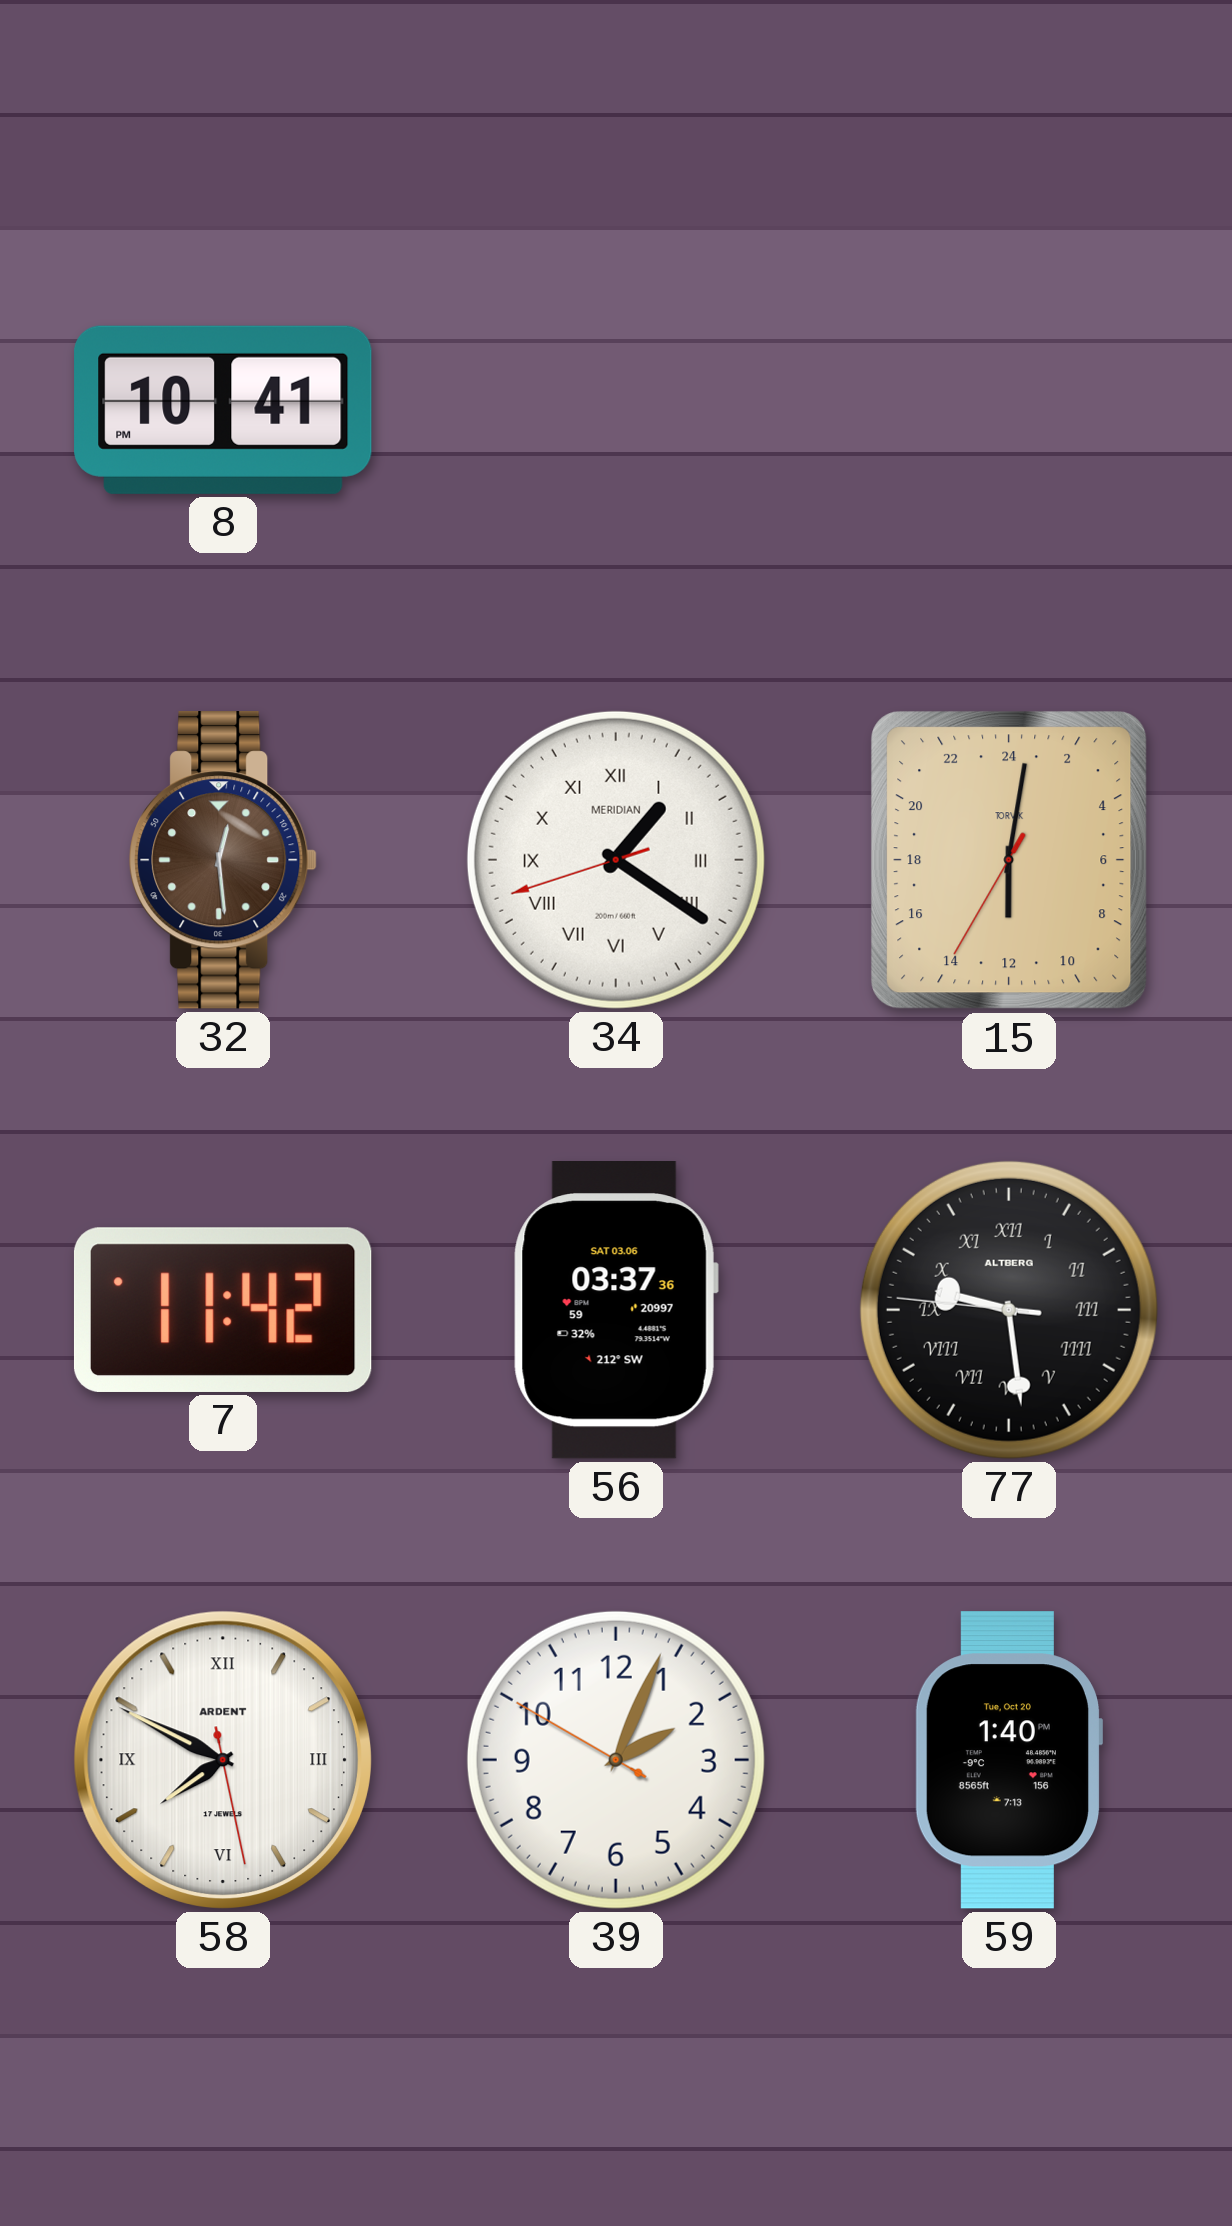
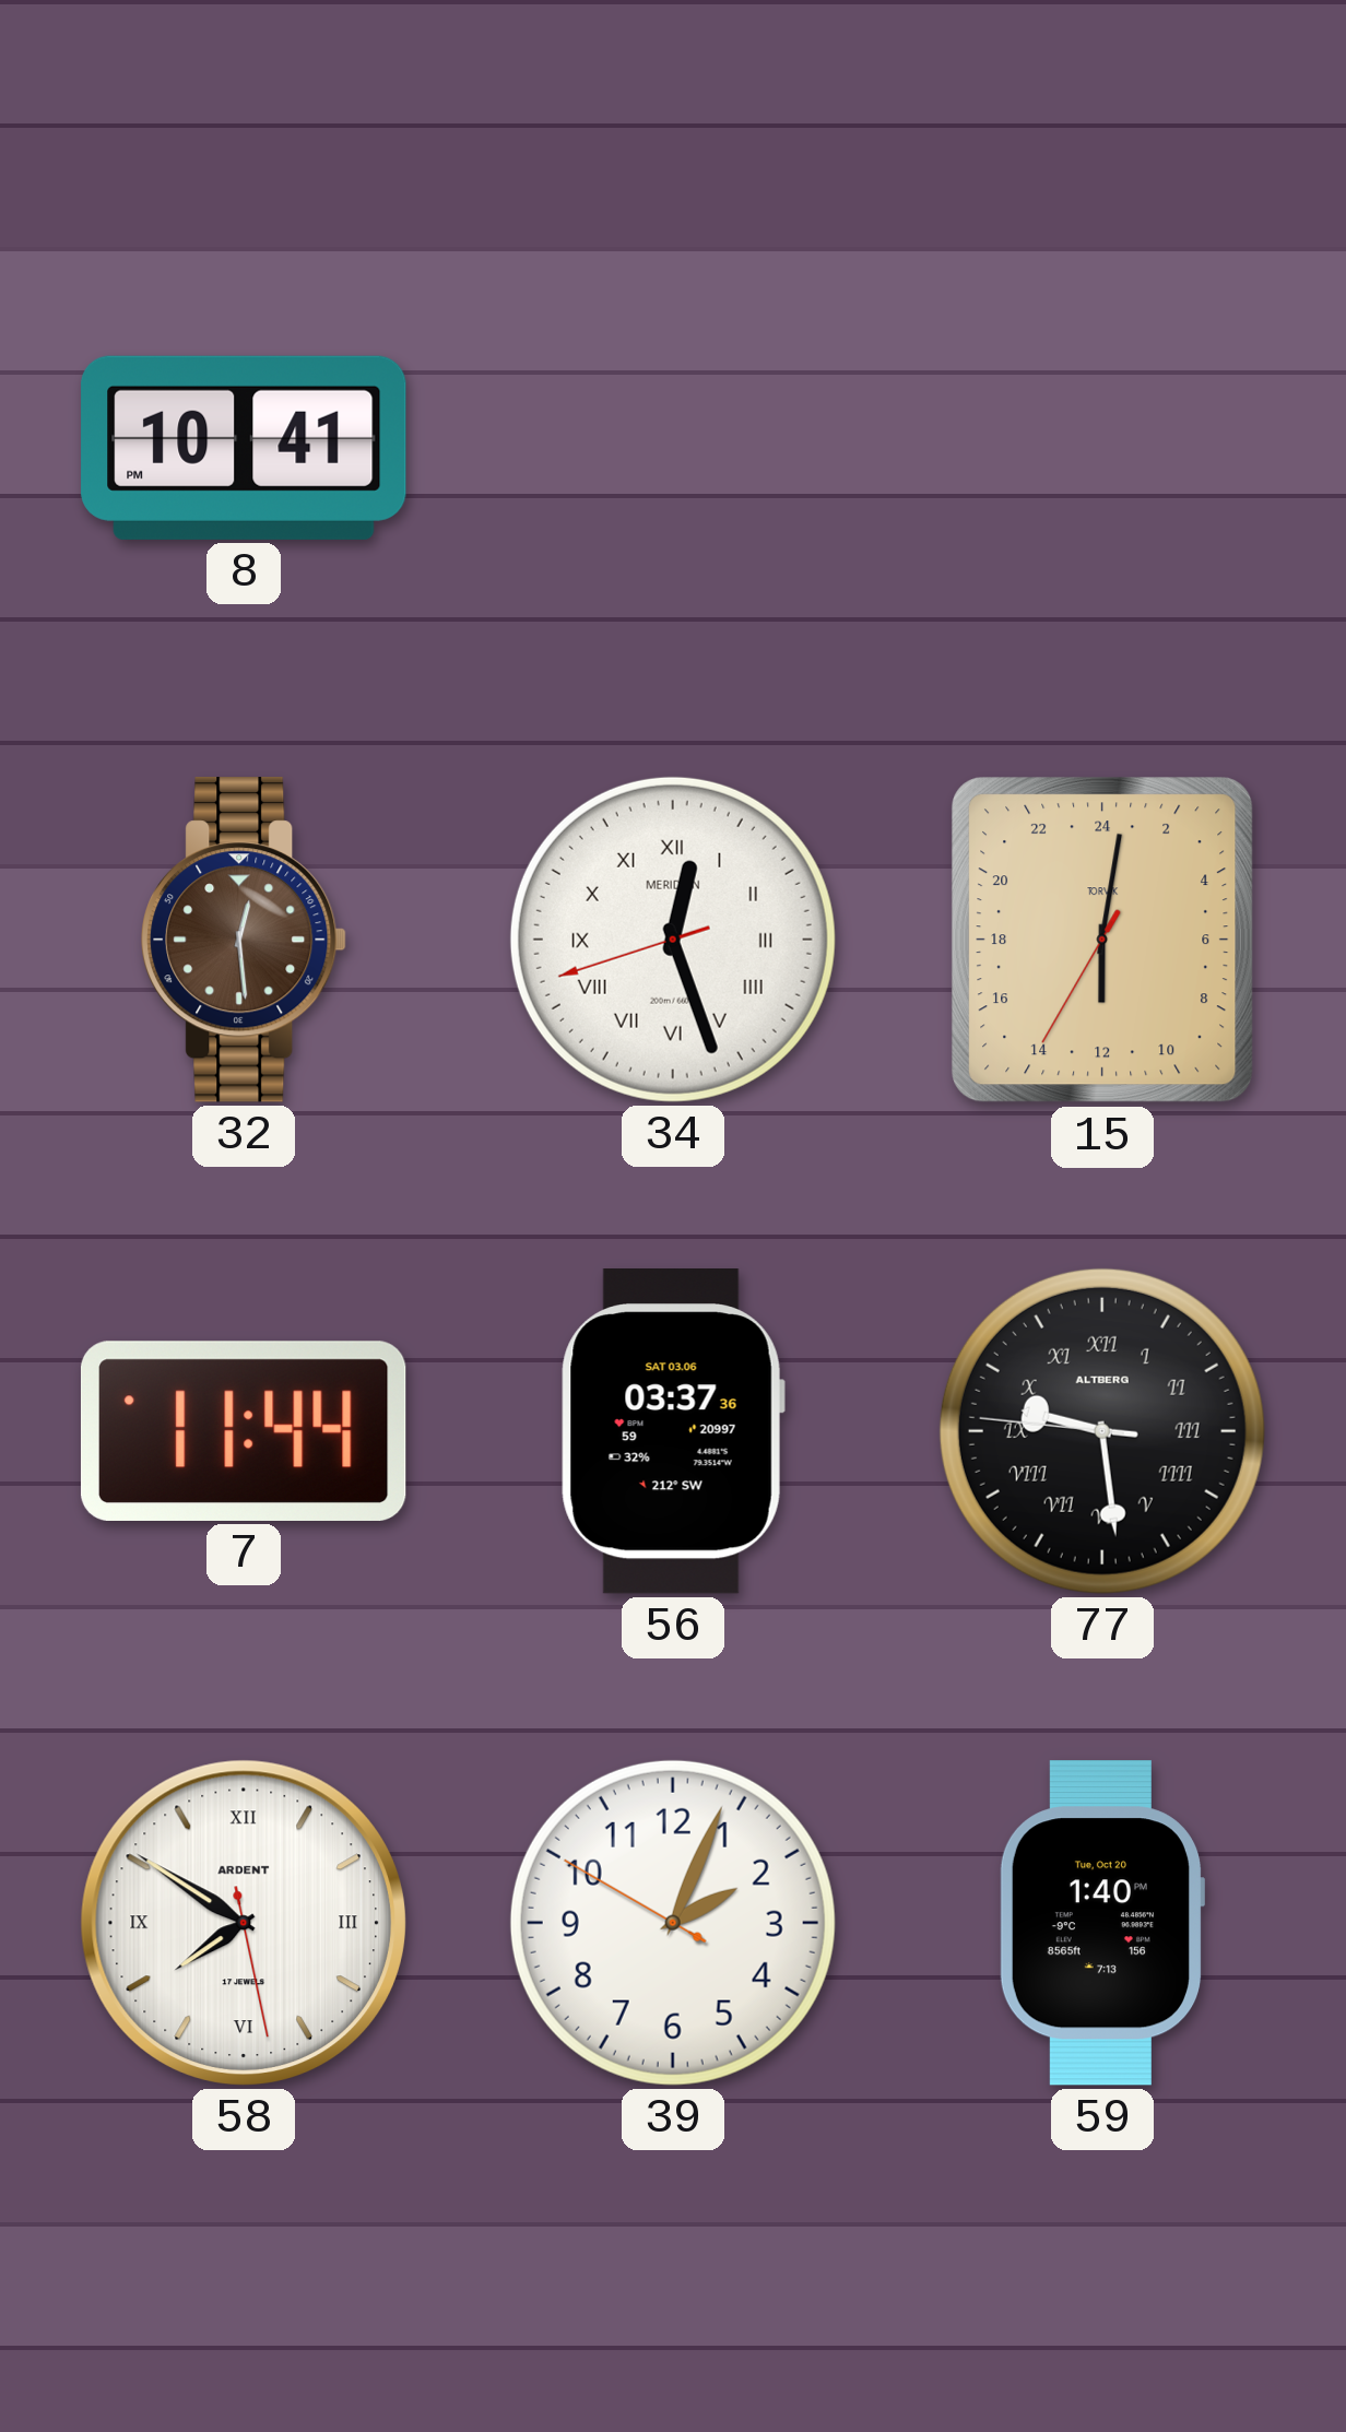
34: 1:20 -> 12:26
7: 11:42 -> 11:44
58: 7:49 -> 7:50
